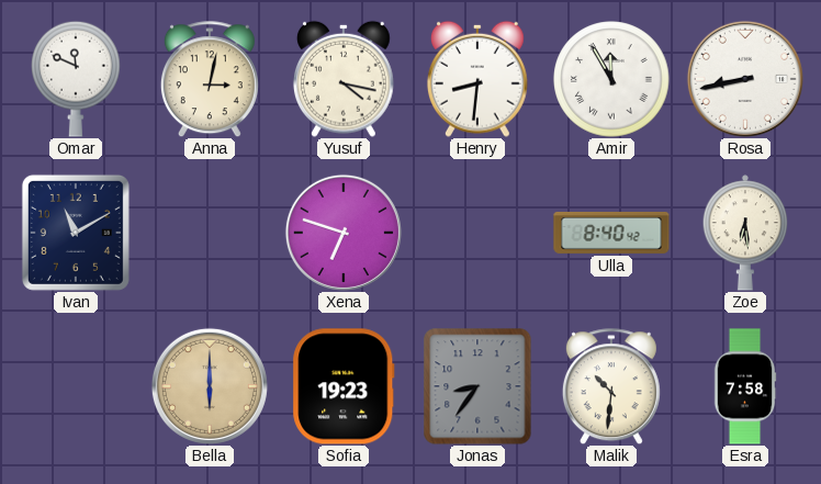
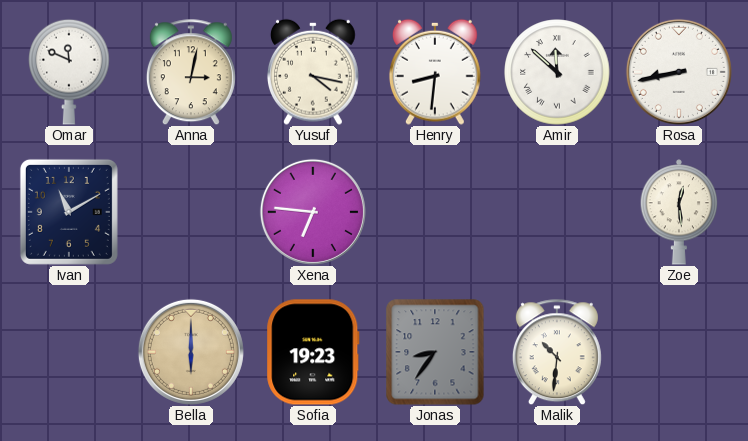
Amir: 11:55 -> 11:52
Xena: 6:48 -> 6:46
Ulla: 8:40 -> none
Zoe: 6:29 -> 12:29
Esra: 7:58 -> none
